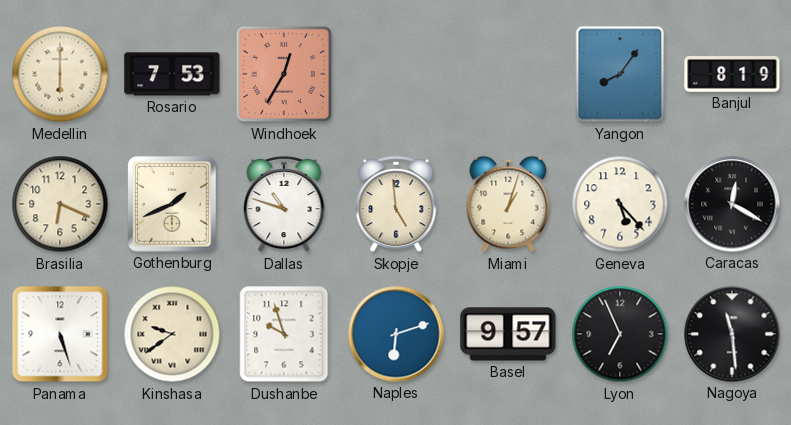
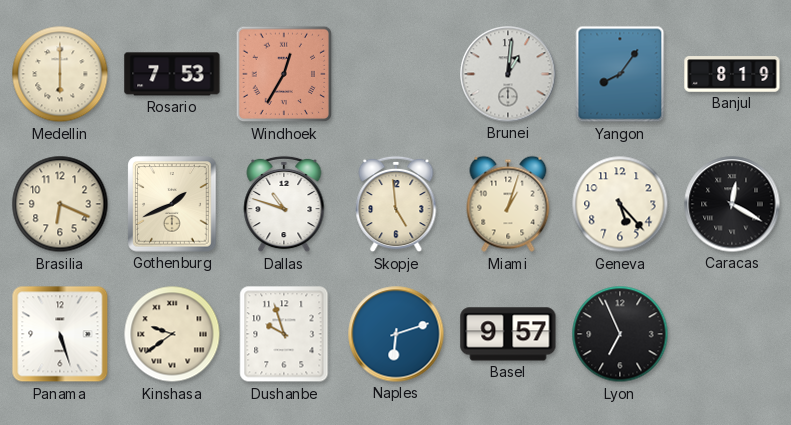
Brunei: none -> 1:01
Nagoya: 11:29 -> none
